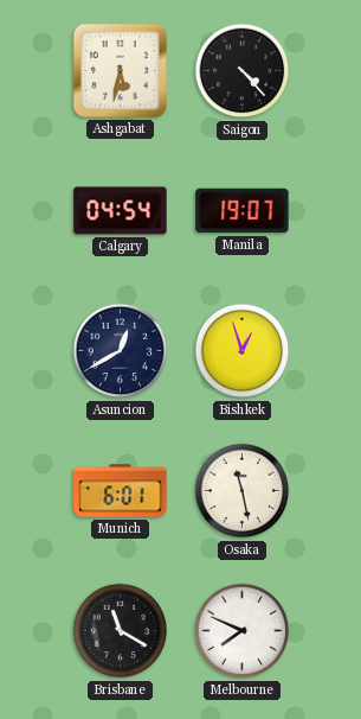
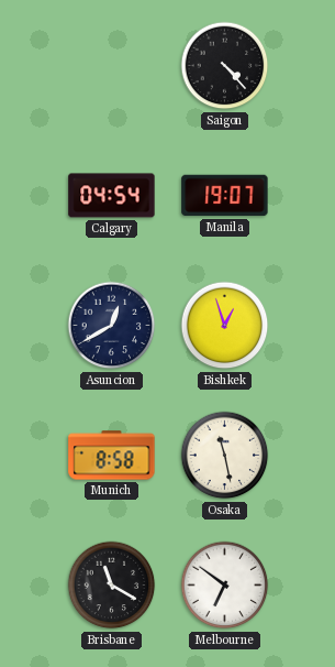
Ashgabat: 5:32 -> none
Munich: 6:01 -> 8:58
Melbourne: 7:49 -> 6:51
